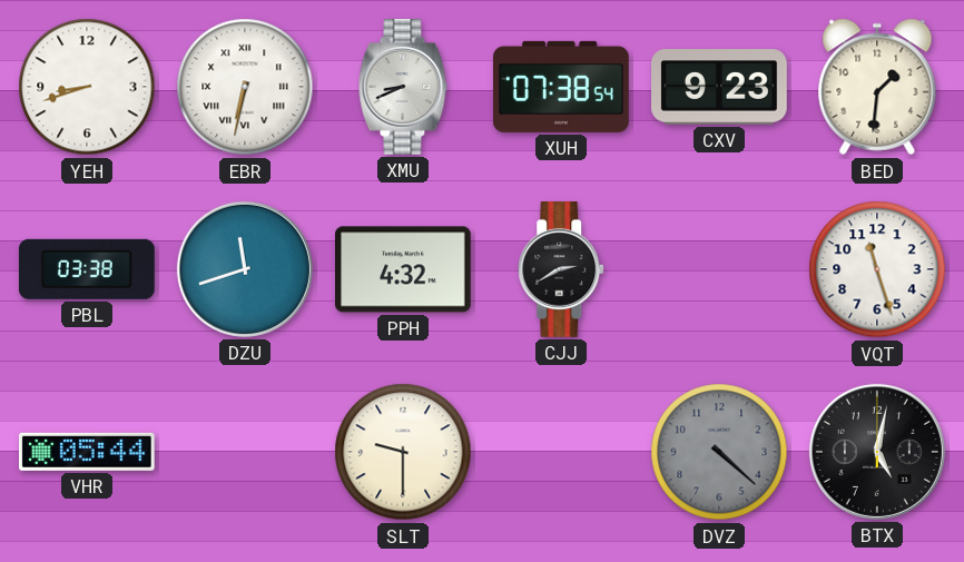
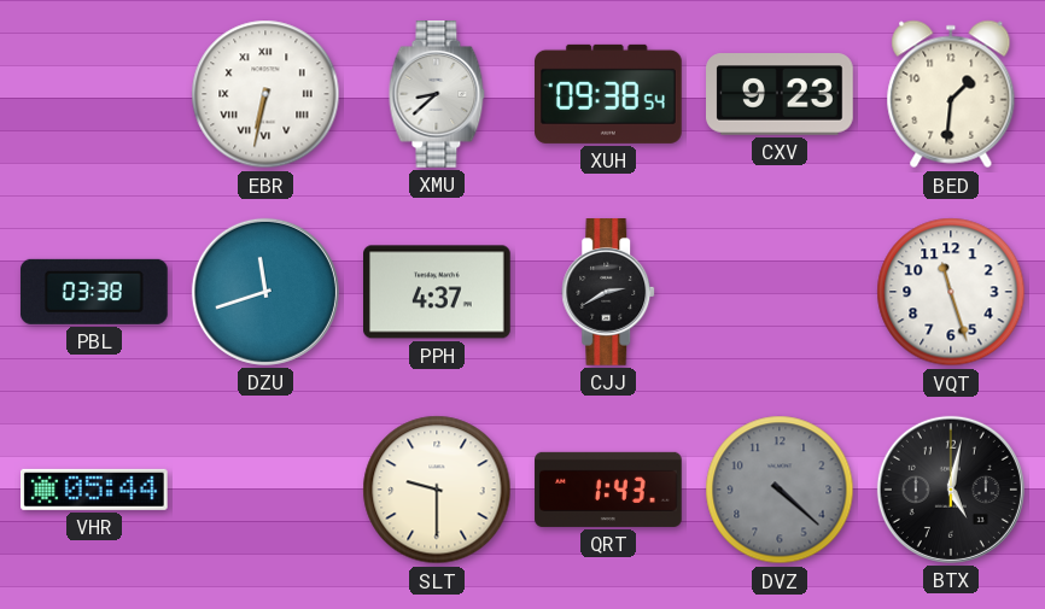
YEH: 8:42 -> none
XMU: 8:41 -> 8:38
XUH: 07:38 -> 09:38
PPH: 4:32 -> 4:37
QRT: none -> 1:43
